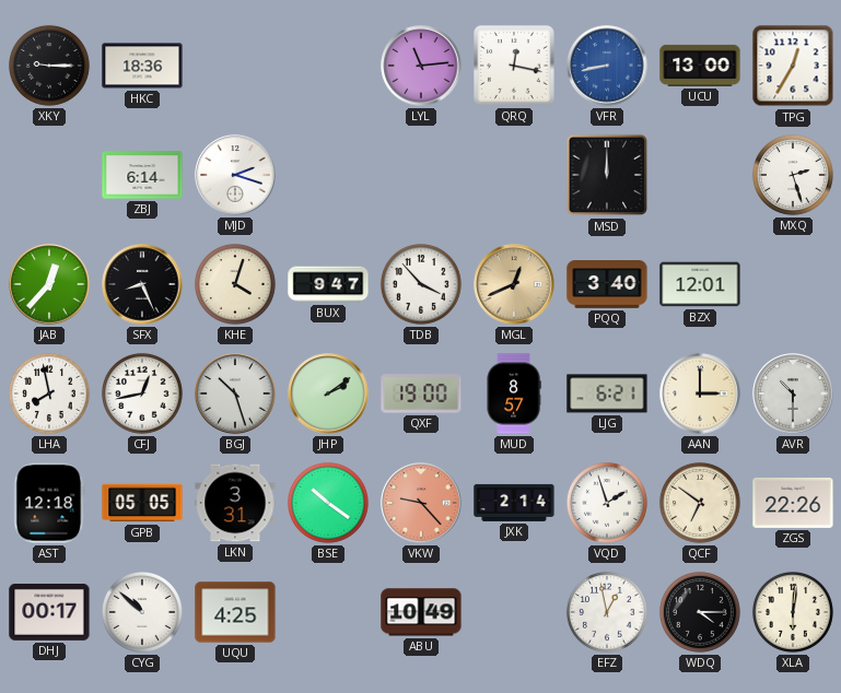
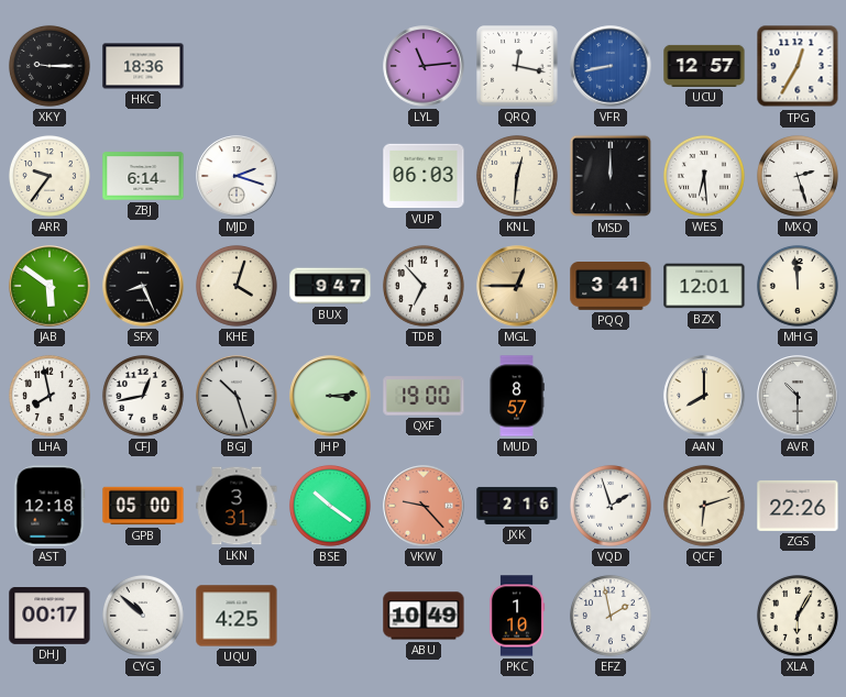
UCU: 13:00 -> 12:57
ARR: none -> 9:36
VUP: none -> 06:03
KNL: none -> 12:31
WES: none -> 6:29
JAB: 12:37 -> 5:51
TDB: 3:53 -> 6:53
MGL: 12:41 -> 12:45
PQQ: 3:40 -> 3:41
MHG: none -> 11:59
JHP: 2:09 -> 3:14
LJG: 6:21 -> none
AAN: 3:00 -> 8:00
GPB: 05:05 -> 05:00
JXK: 2:14 -> 2:16
QCF: 6:51 -> 6:12
PKC: none -> 1:10
EFZ: 12:58 -> 1:58
WDQ: 4:15 -> none
XLA: 6:01 -> 6:05
